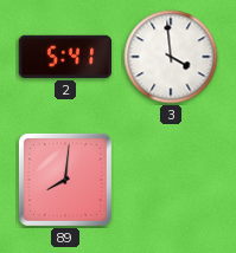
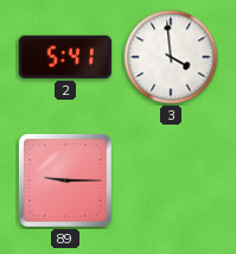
89: 8:01 -> 9:15
